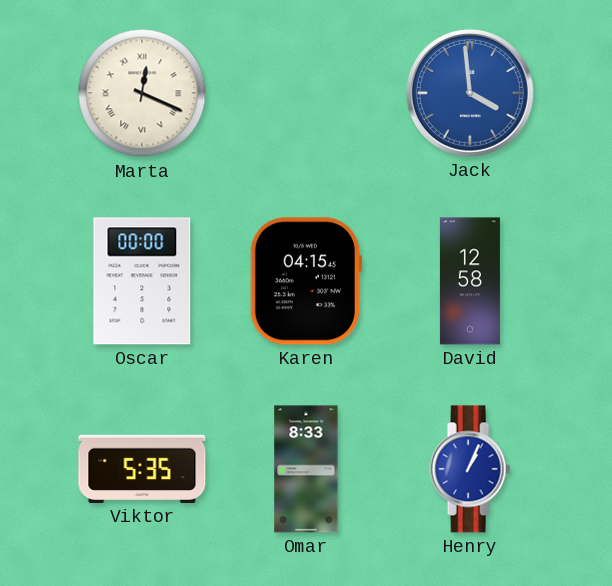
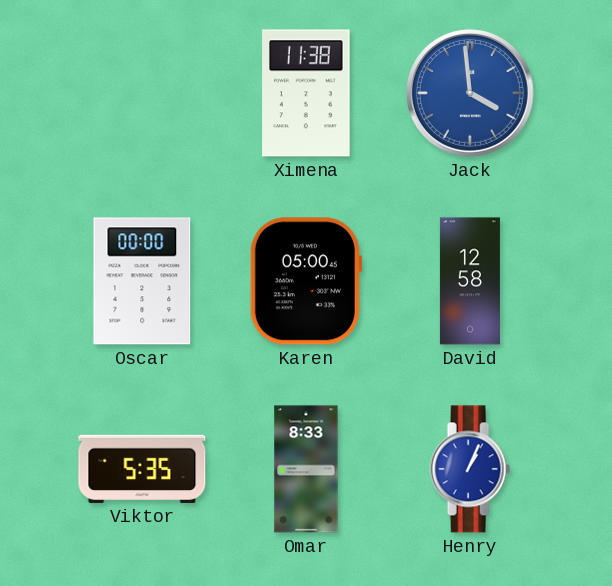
Marta: 12:19 -> none
Ximena: none -> 11:38
Karen: 04:15 -> 05:00
